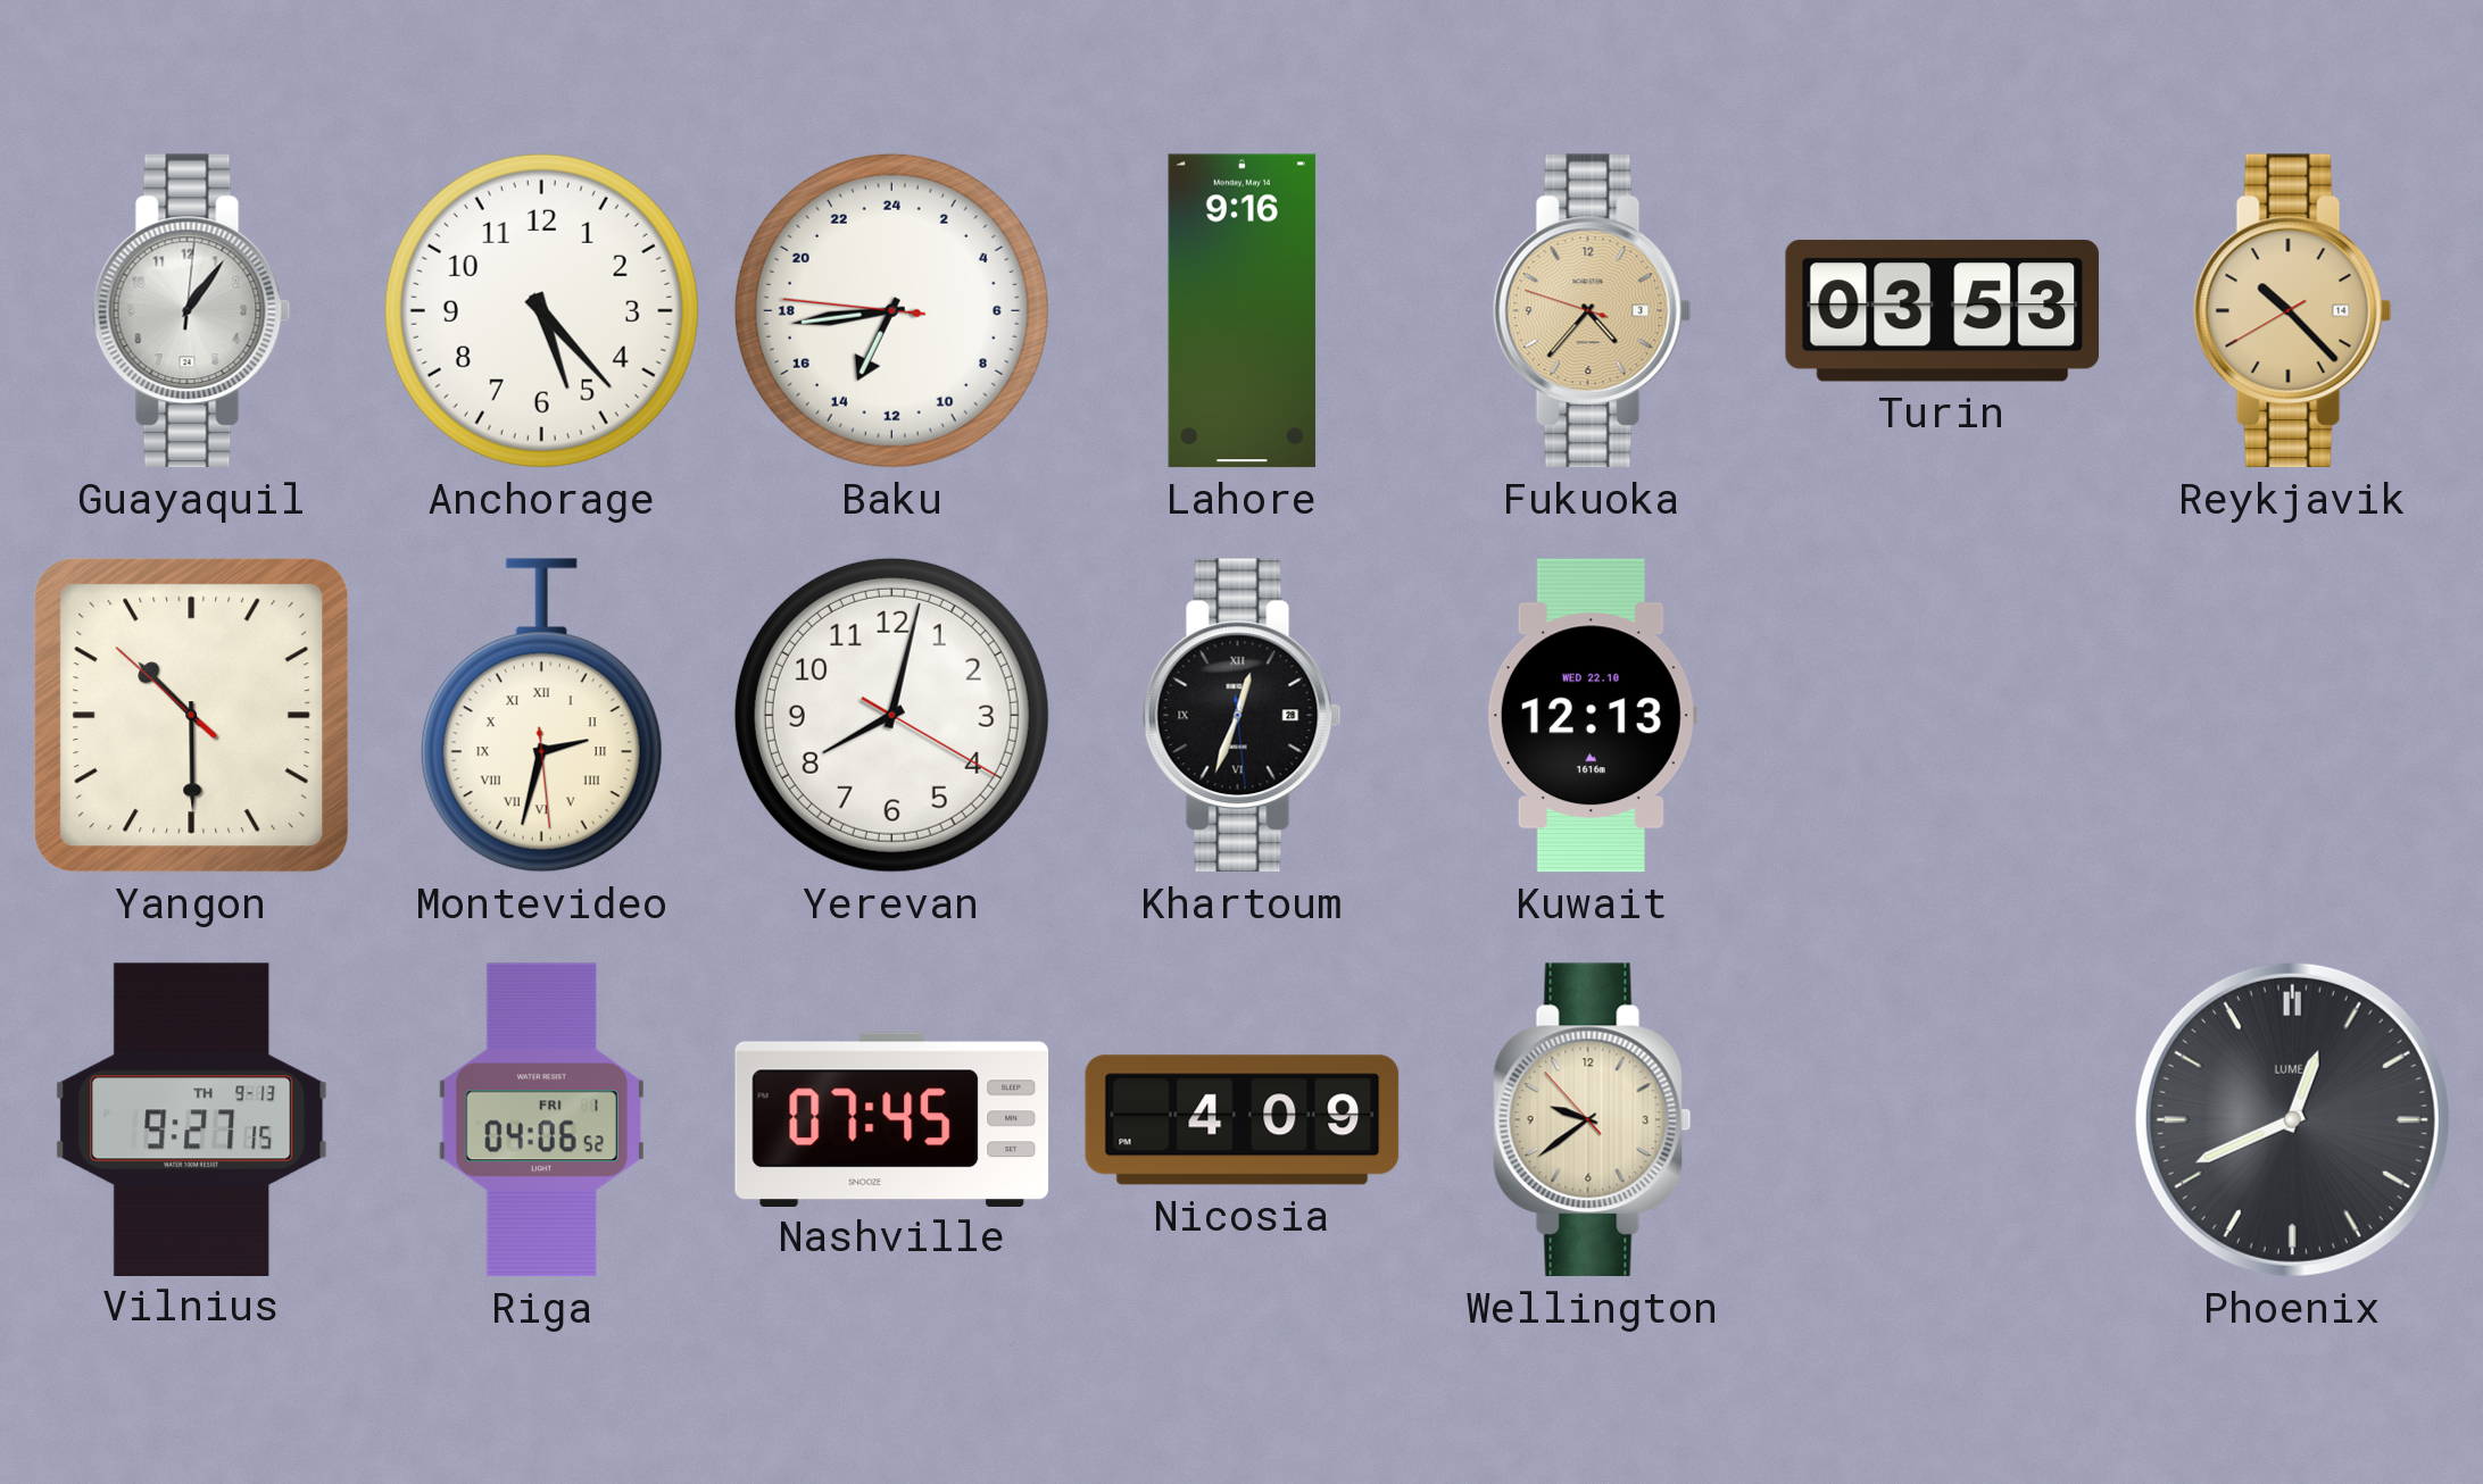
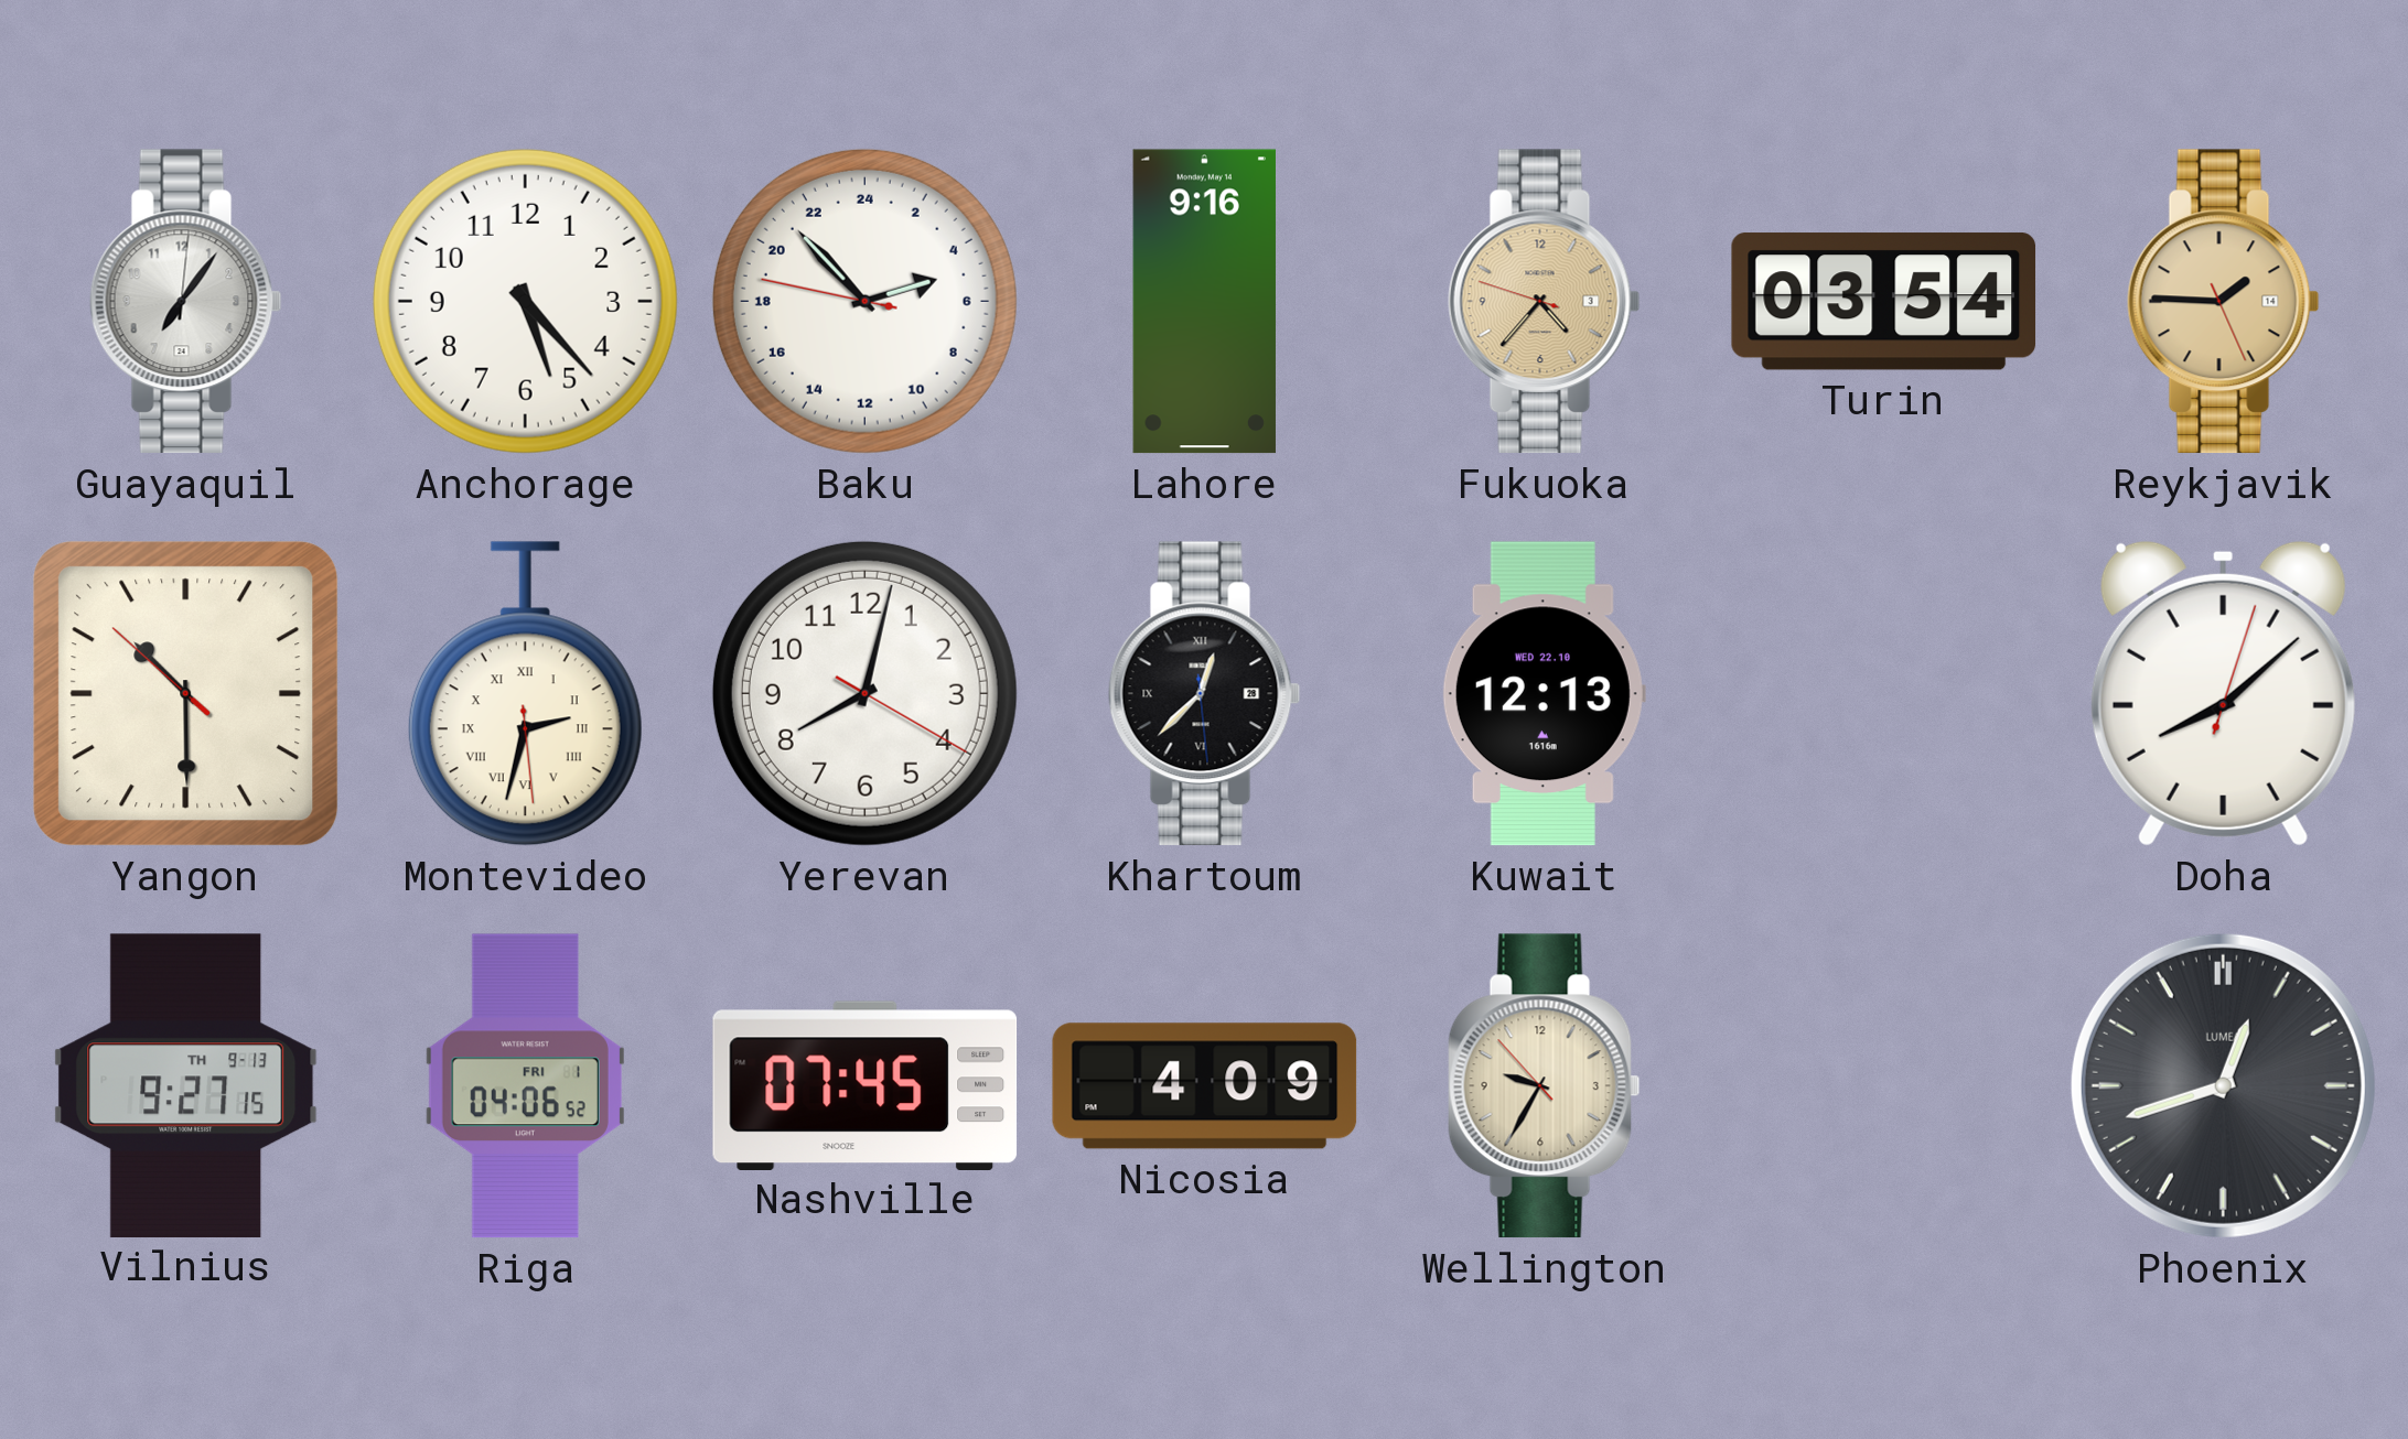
Guayaquil: 1:06 -> 7:06
Baku: 13:43 -> 4:52
Turin: 03:53 -> 03:54
Reykjavik: 10:22 -> 1:45
Khartoum: 12:33 -> 12:37
Doha: none -> 8:08
Wellington: 9:38 -> 9:34
Phoenix: 12:41 -> 12:42
